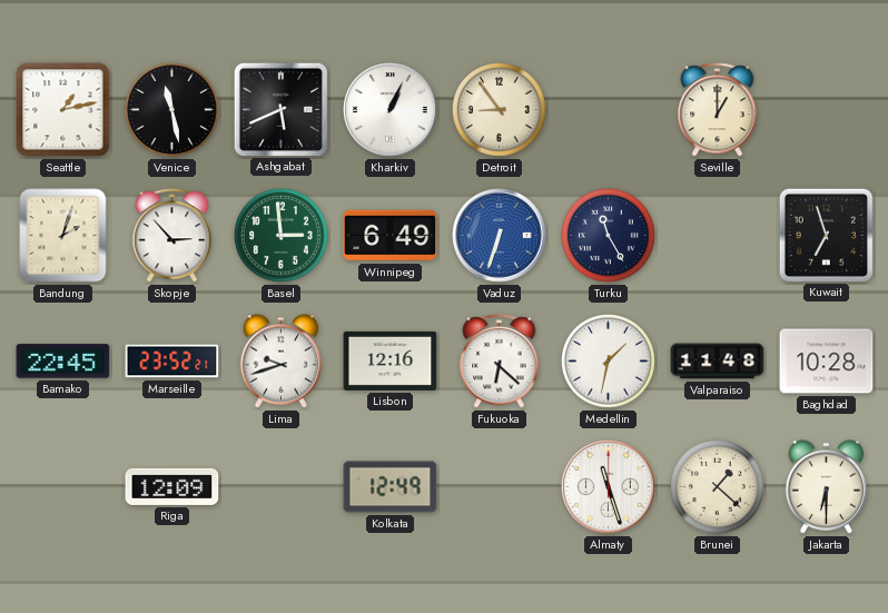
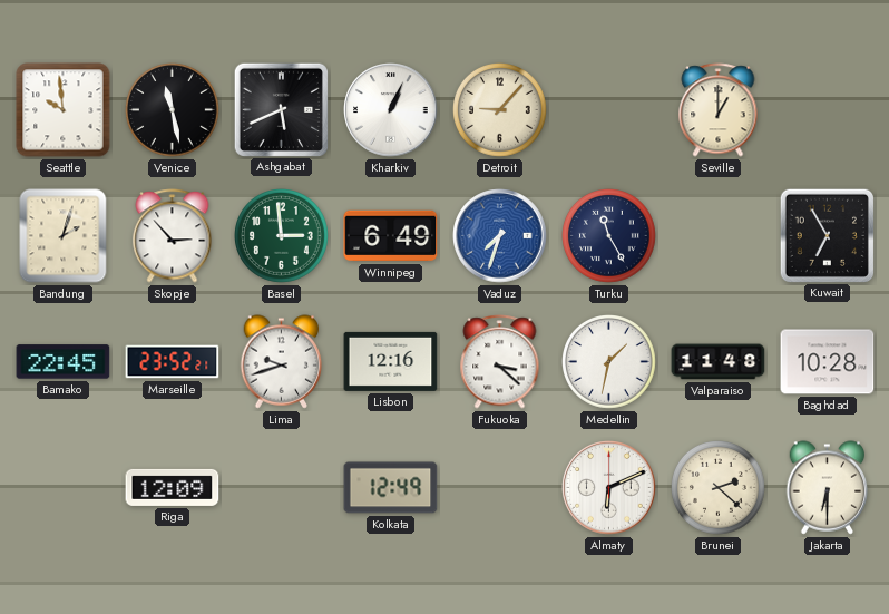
Seattle: 1:13 -> 9:59
Detroit: 8:54 -> 9:07
Vaduz: 6:33 -> 7:33
Kuwait: 6:57 -> 6:55
Fukuoka: 6:22 -> 3:22
Almaty: 11:27 -> 6:11
Brunei: 1:22 -> 2:22
